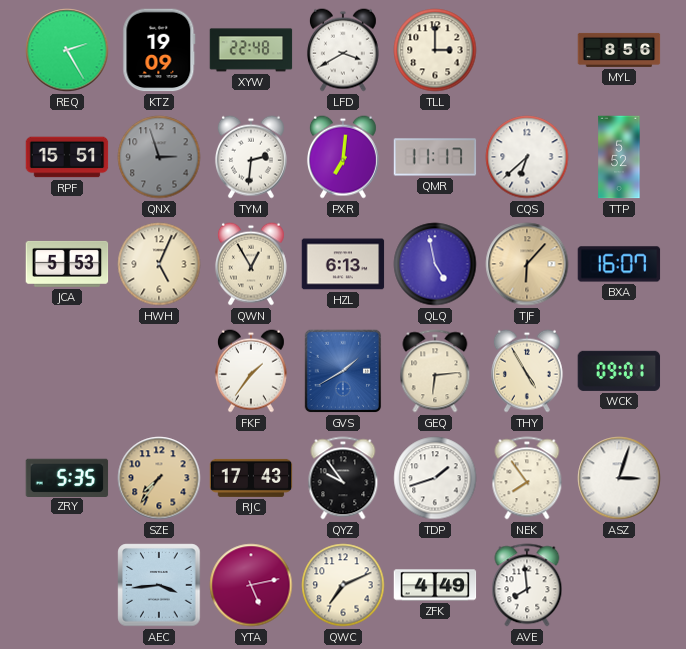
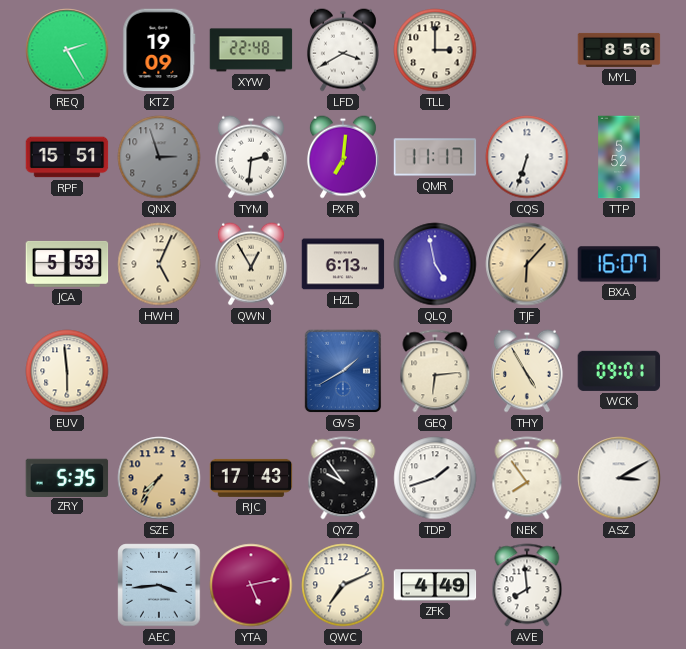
CQS: 6:38 -> 6:33
EUV: none -> 5:59
FKF: 1:36 -> none
ASZ: 3:03 -> 3:10
